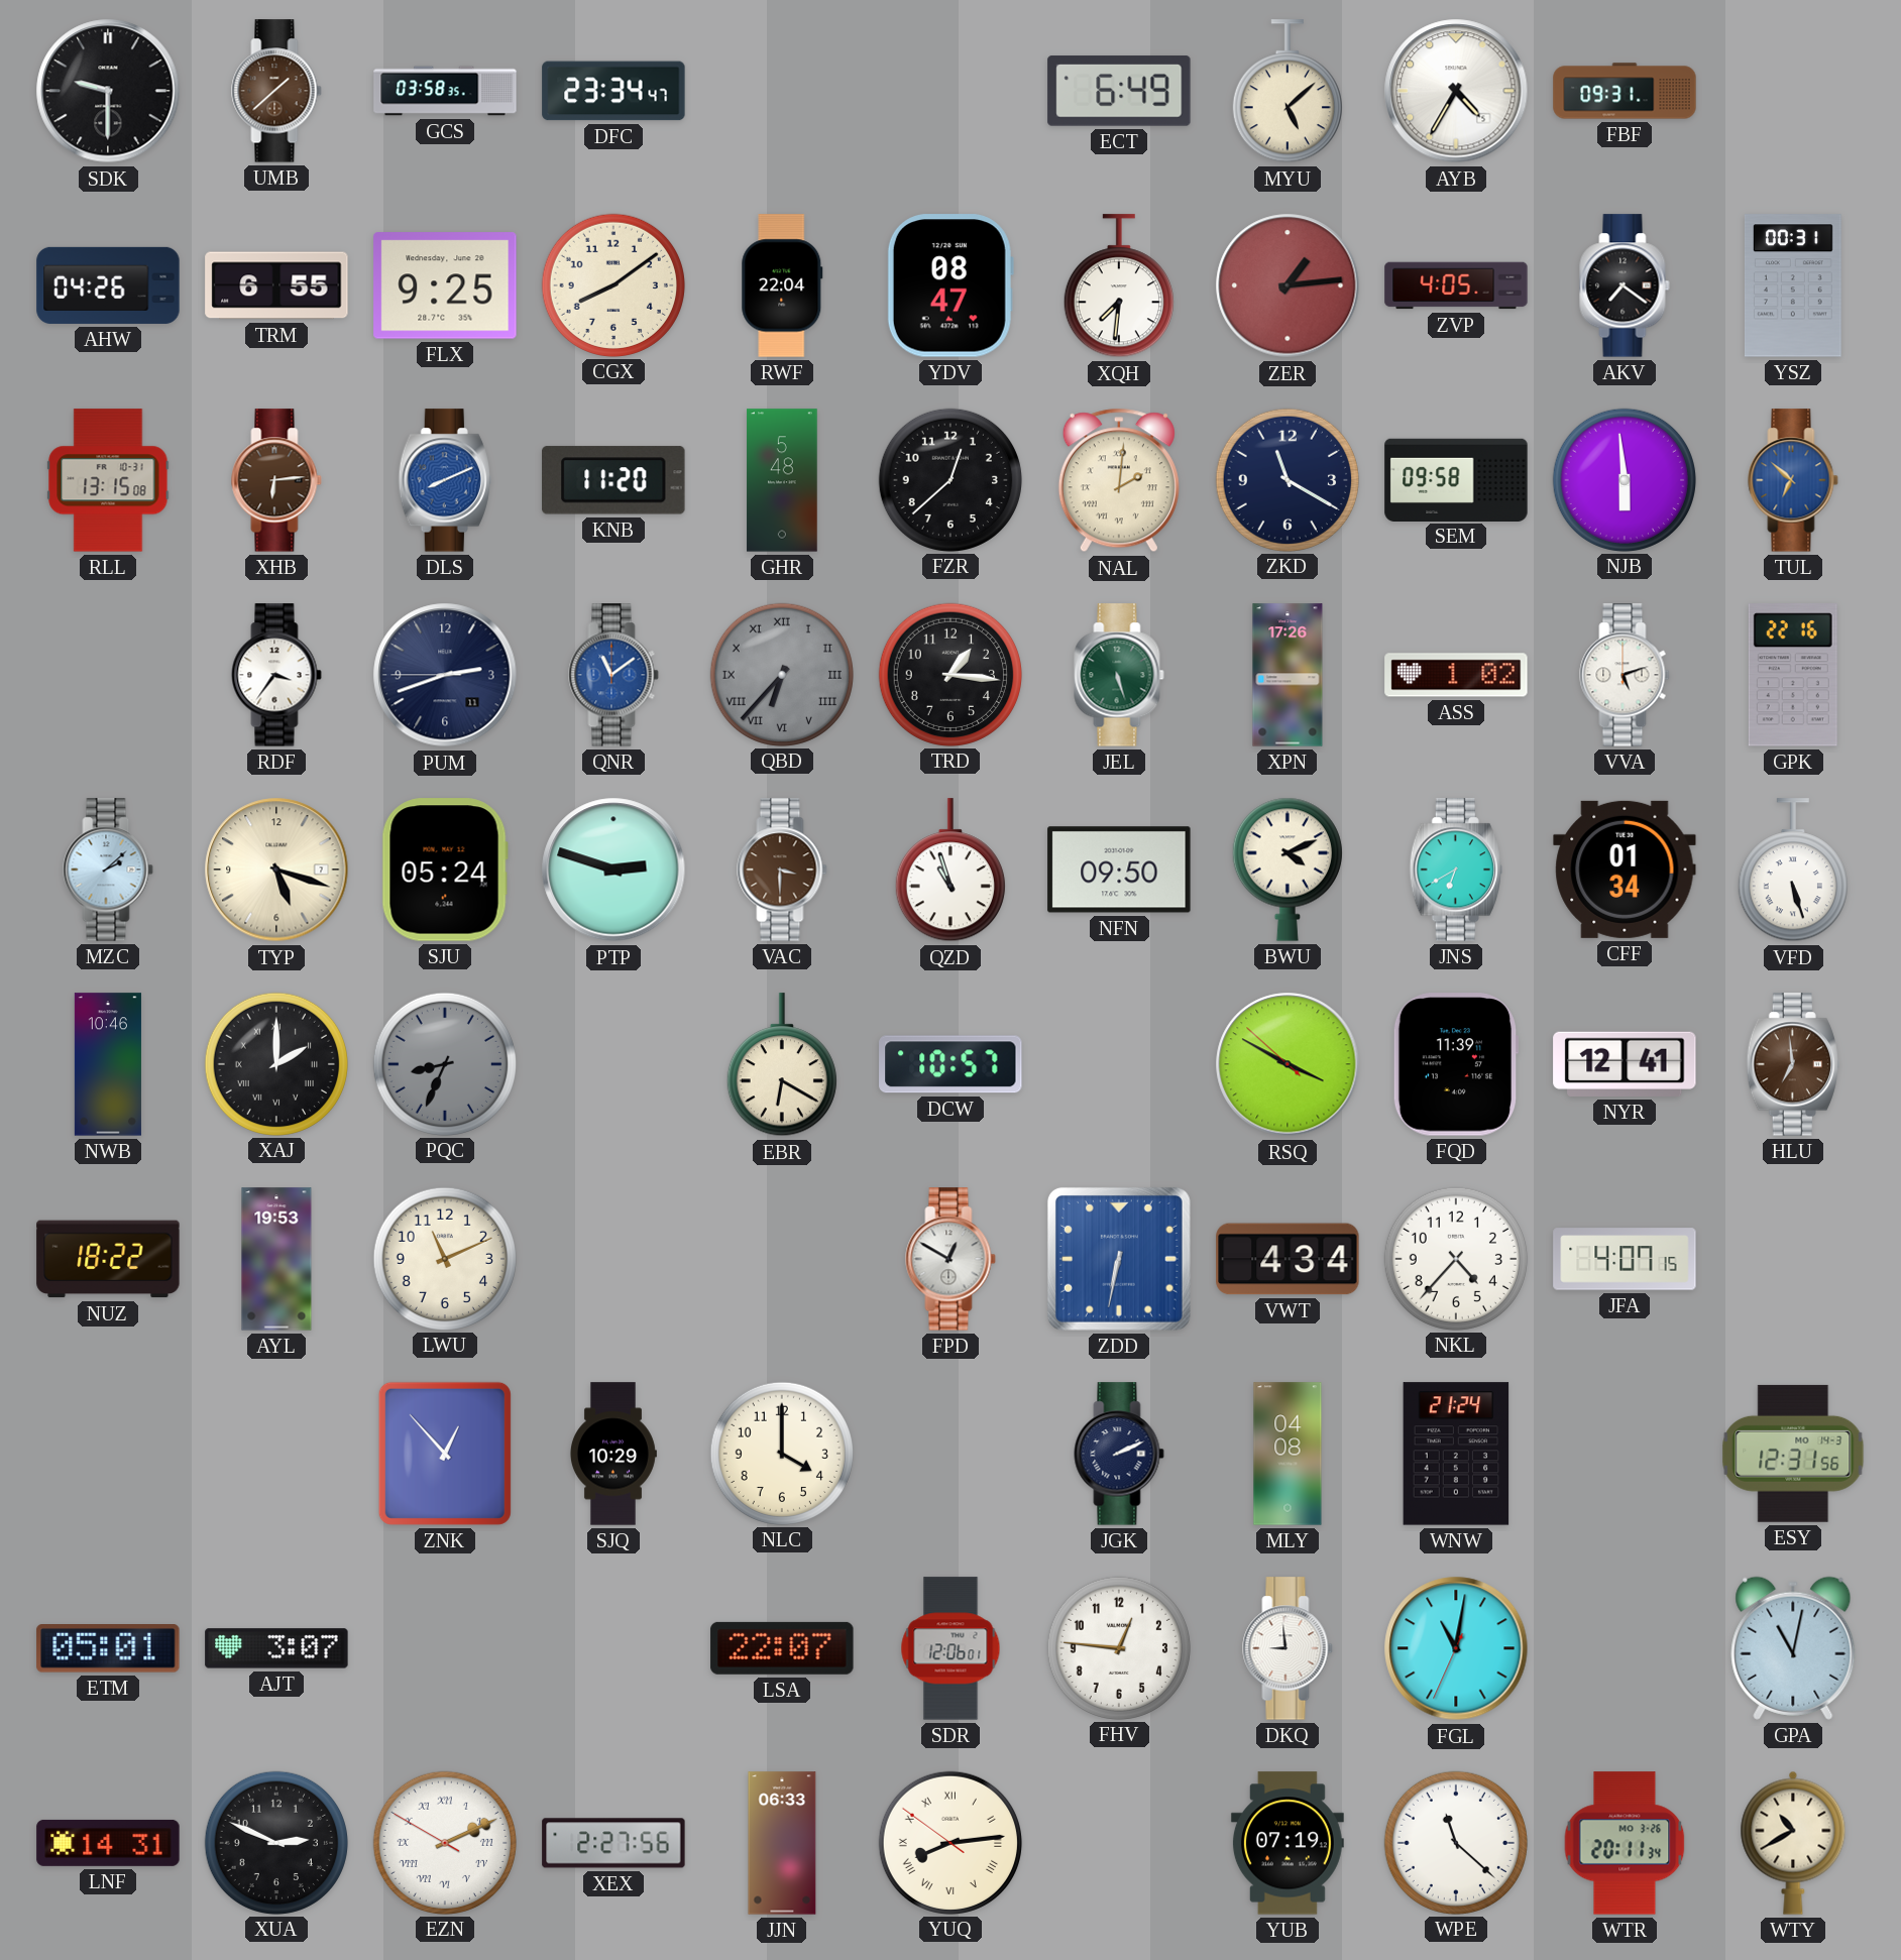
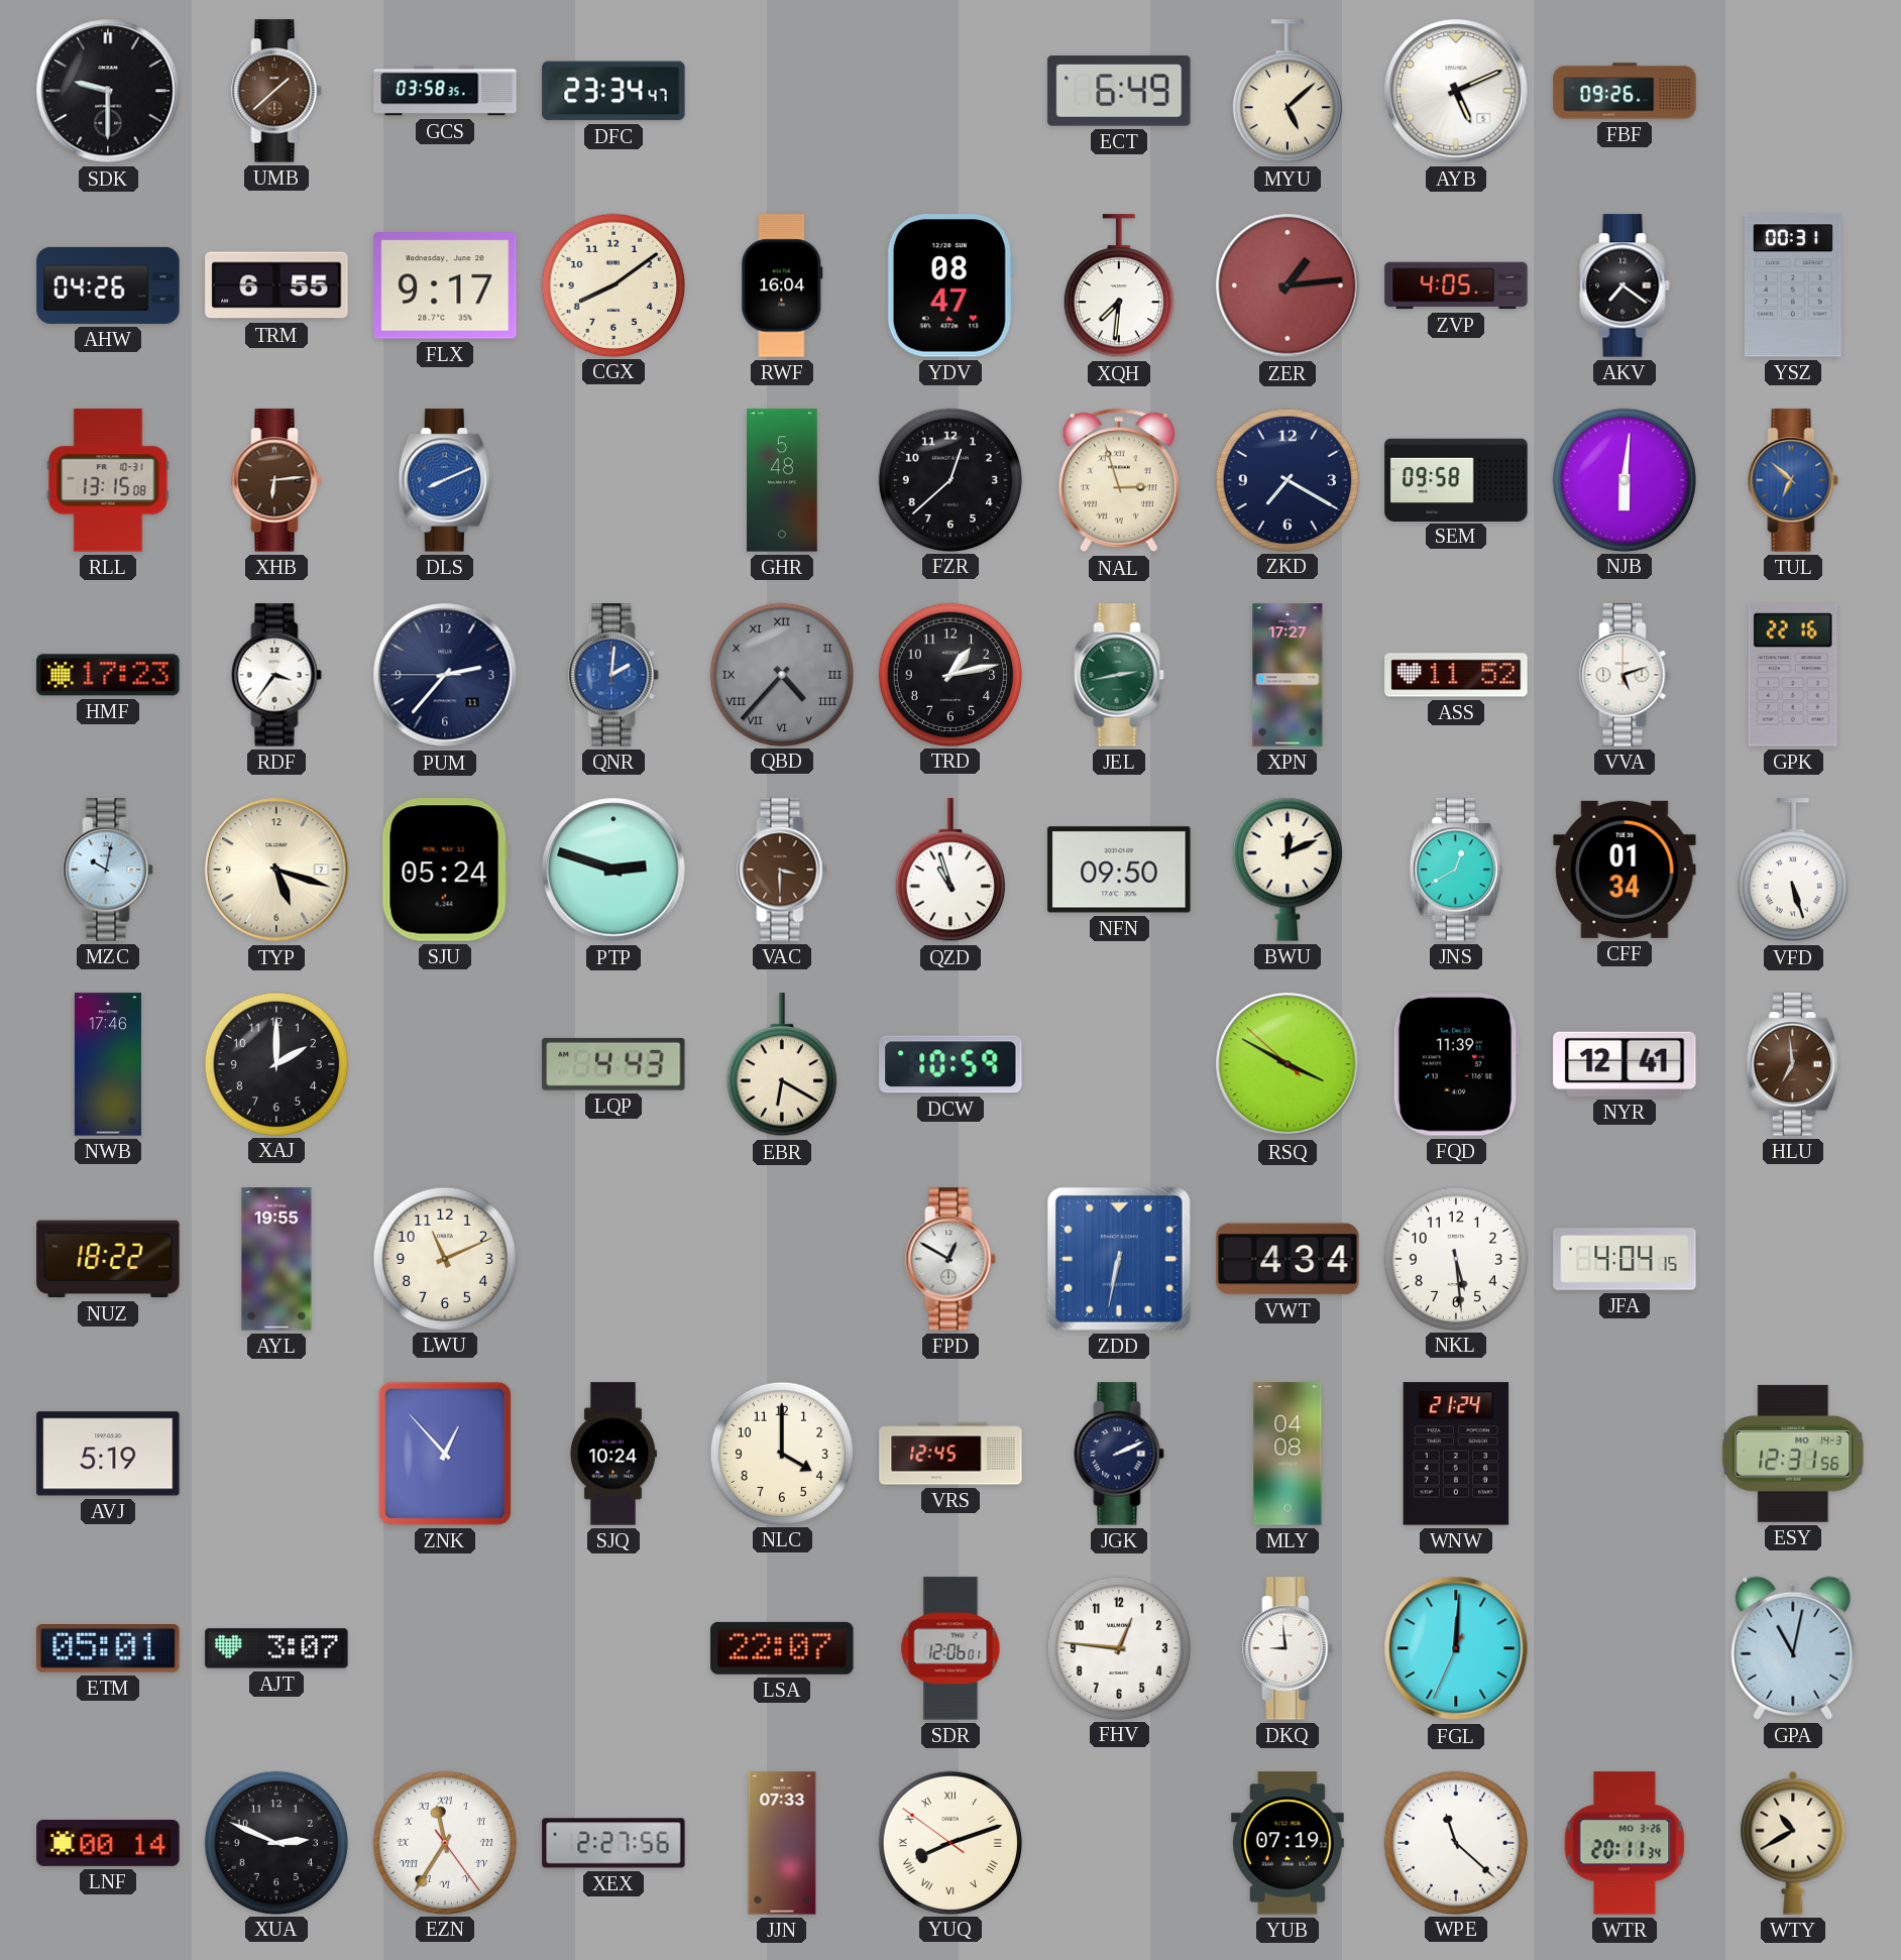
AYB: 4:35 -> 5:11
FBF: 09:31 -> 09:26
FLX: 9:25 -> 9:17
RWF: 22:04 -> 16:04
KNB: 11:20 -> none
NAL: 2:01 -> 2:57
ZKD: 11:20 -> 7:20
NJB: 5:59 -> 6:01
HMF: none -> 17:23
PUM: 2:41 -> 2:36
QNR: 11:09 -> 2:01
QBD: 6:37 -> 4:37
TRD: 1:16 -> 1:13
JEL: 5:27 -> 2:43
XPN: 17:26 -> 17:27
ASS: 1:02 -> 11:52
MZC: 2:08 -> 10:02
BWU: 4:11 -> 12:11
JNS: 6:40 -> 12:40
NWB: 10:46 -> 17:46
XAJ numerals: Roman -> Arabic
PQC: 8:34 -> none
LQP: none -> 4:43
DCW: 10:57 -> 10:59
AYL: 19:53 -> 19:55
NKL: 4:37 -> 5:29
JFA: 4:07 -> 4:04
AVJ: none -> 5:19
SJQ: 10:29 -> 10:24
VRS: none -> 12:45
FGL: 11:01 -> 12:00
LNF: 14:31 -> 00:14
EZN: 2:10 -> 11:35
JJN: 06:33 -> 07:33
YUQ: 8:13 -> 8:11
